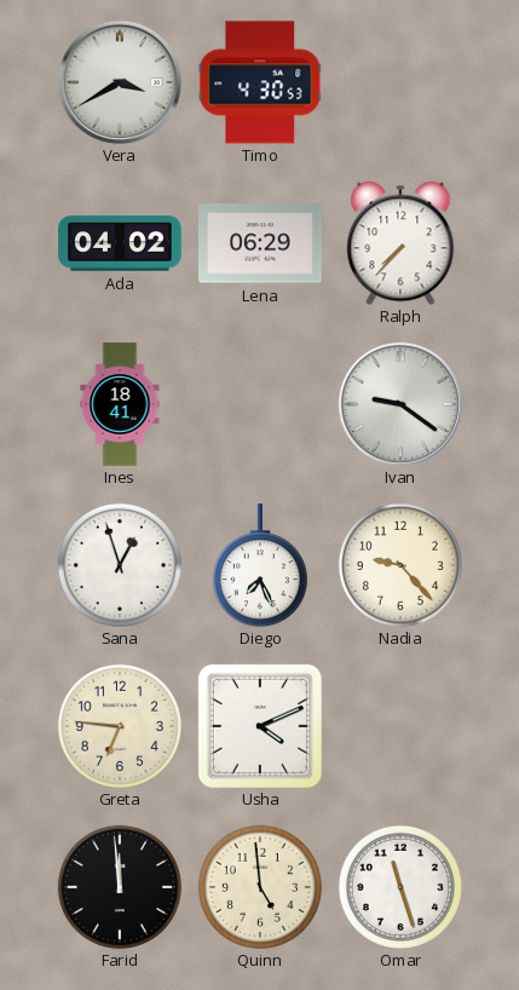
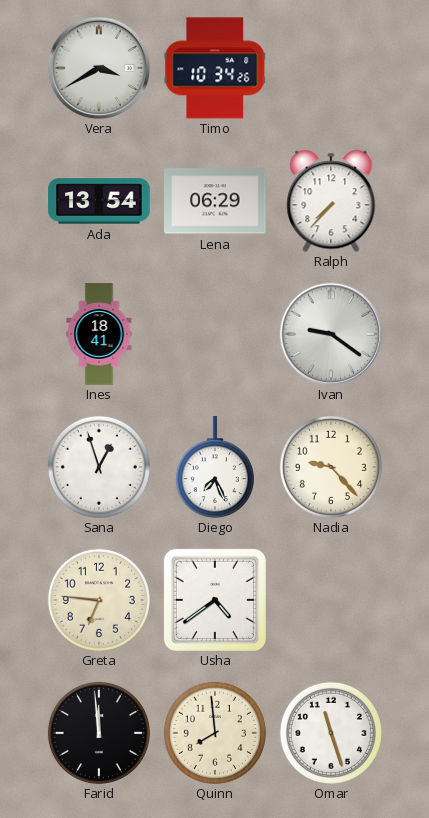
Timo: 4:30 -> 10:34
Ada: 04:02 -> 13:54
Usha: 4:11 -> 4:39
Quinn: 4:59 -> 7:59
